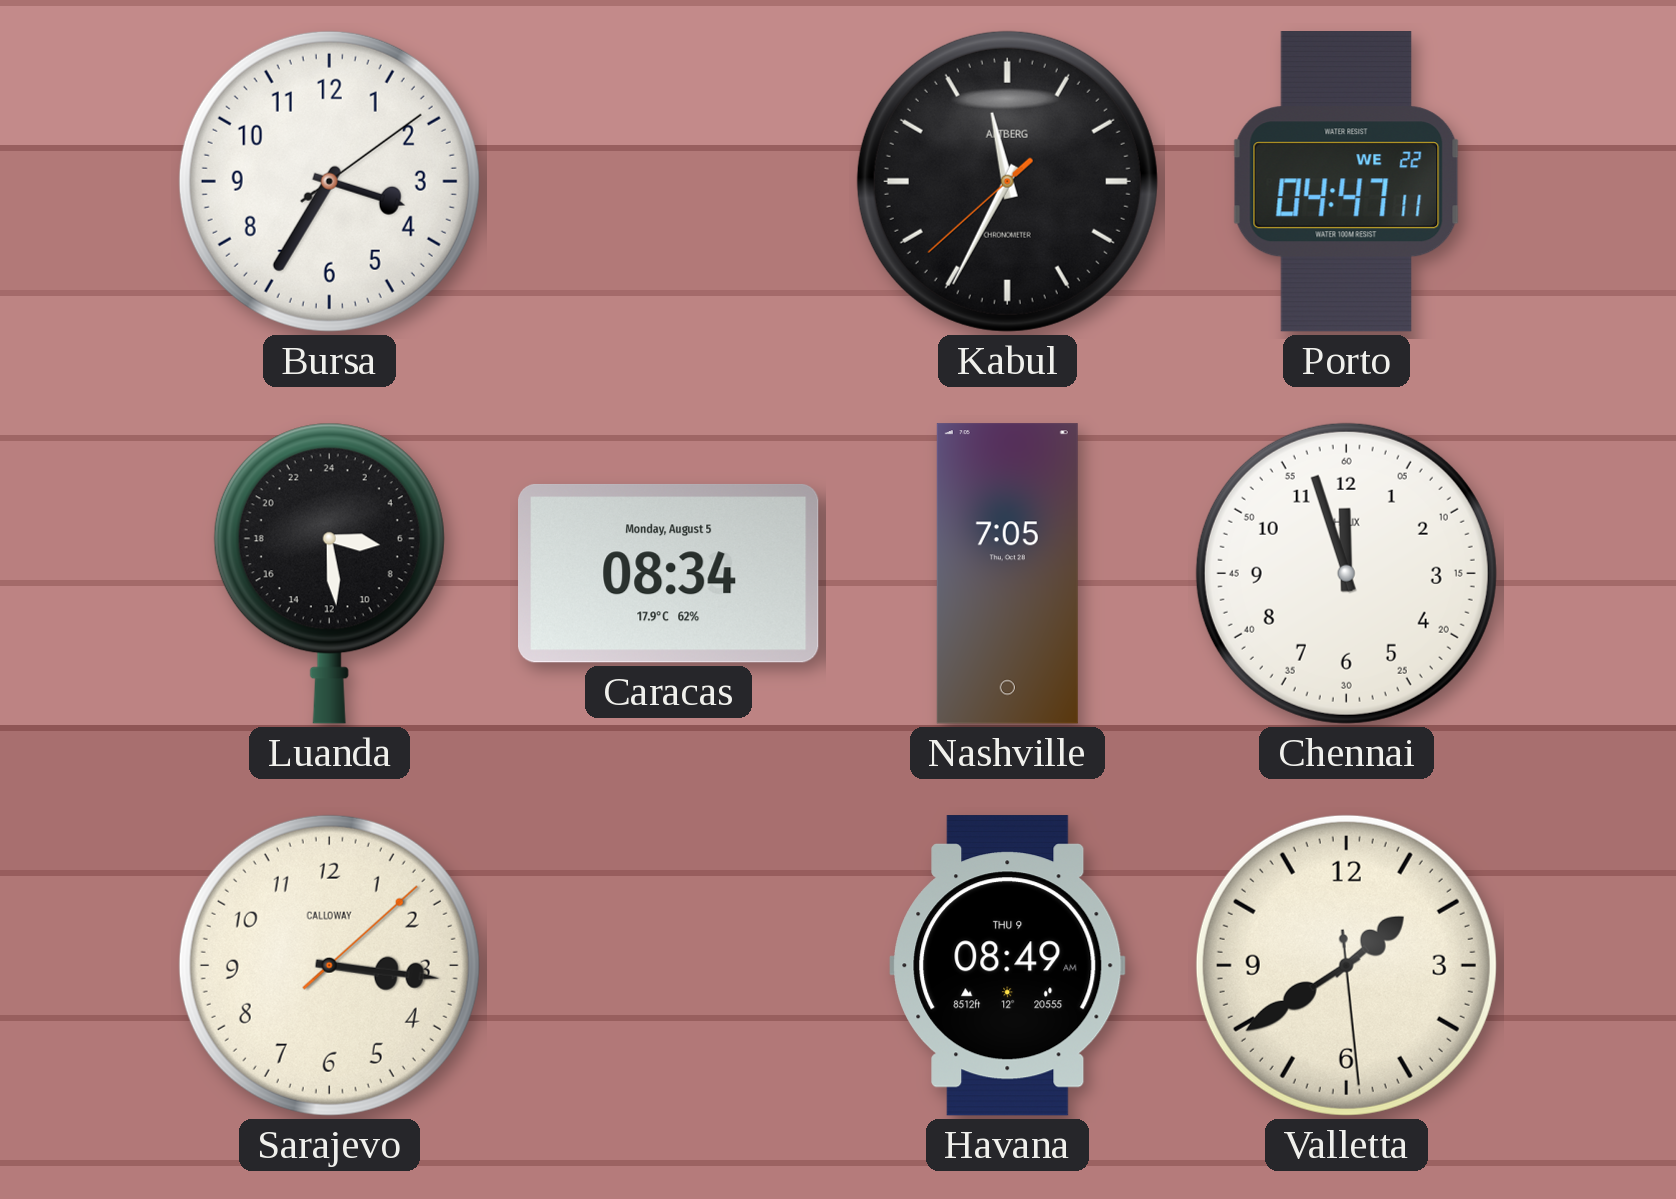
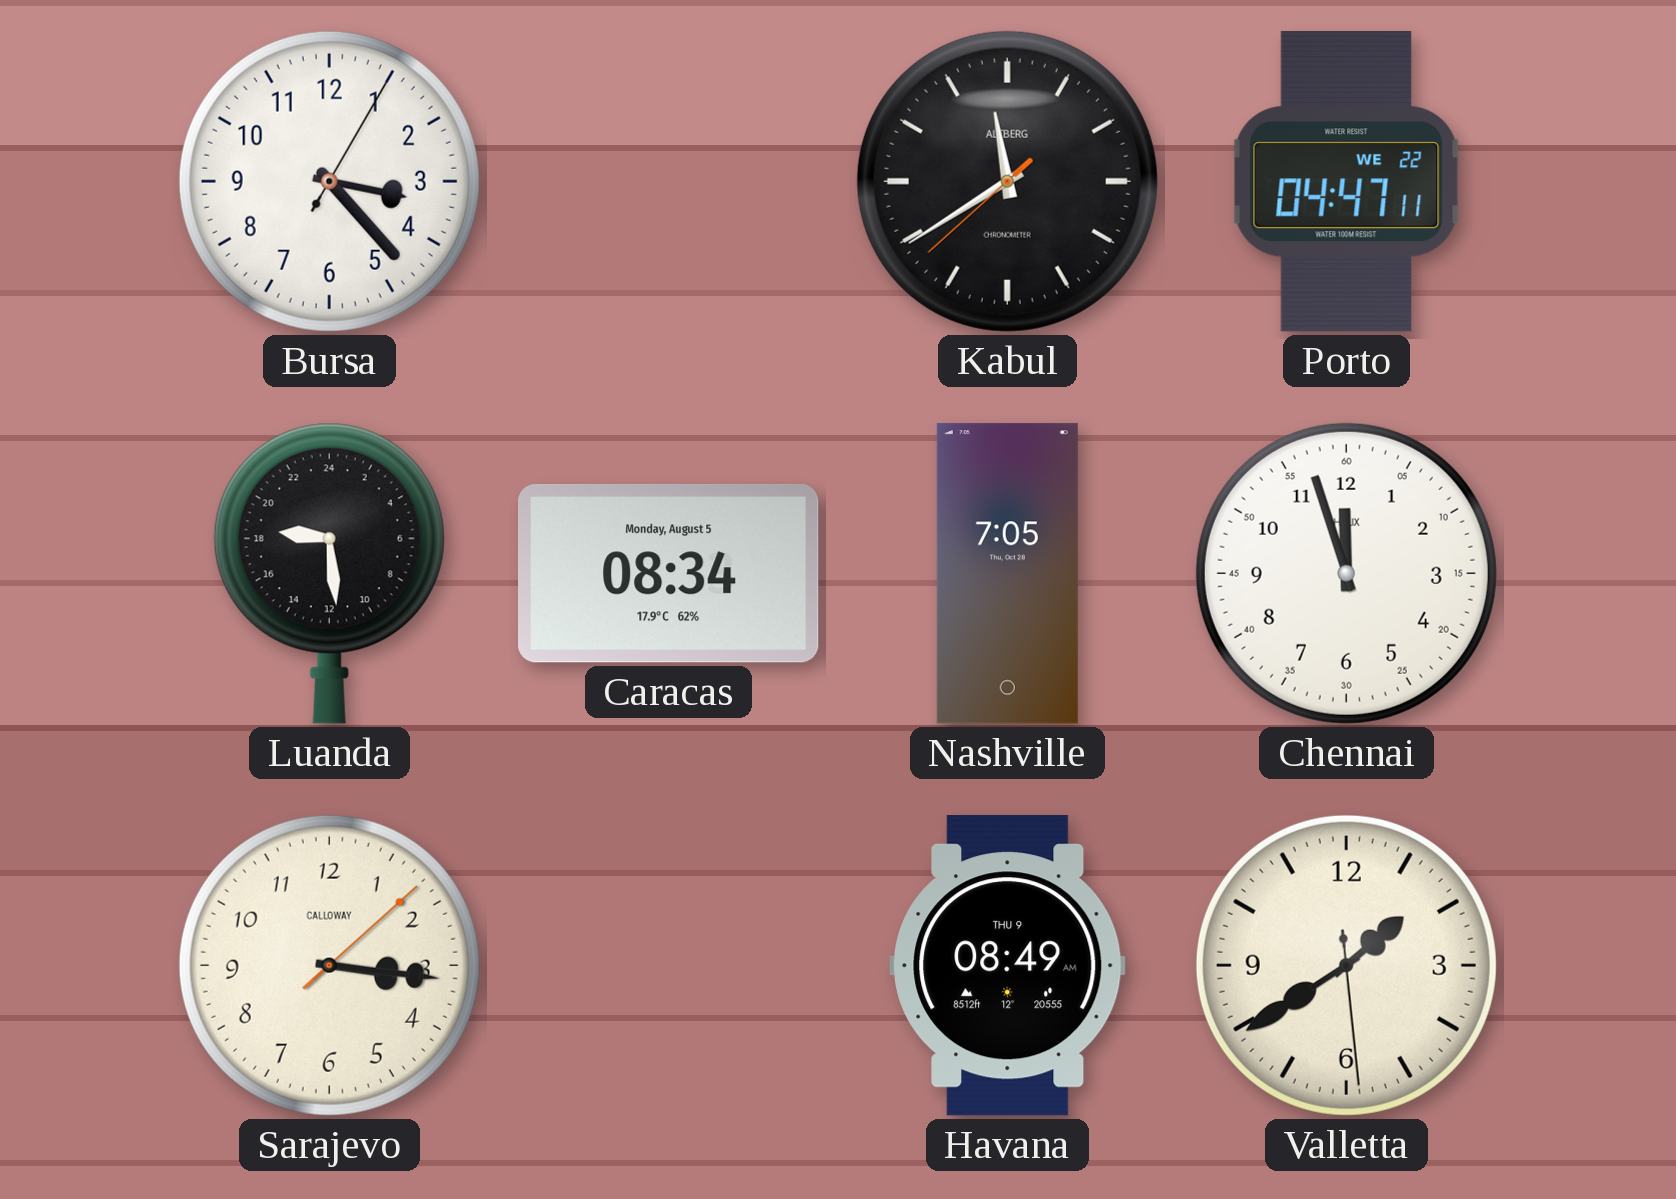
Bursa: 3:35 -> 3:23
Kabul: 11:34 -> 11:39
Luanda: 6:29 -> 18:29
